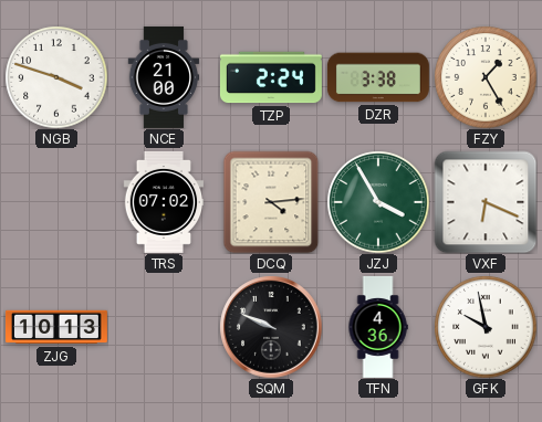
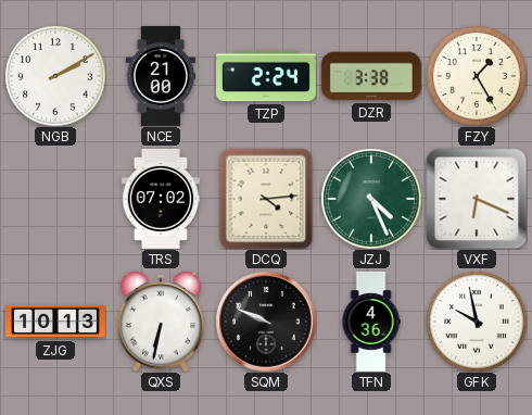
NGB: 3:48 -> 2:10
JZJ: 3:55 -> 4:26
QXS: none -> 6:32
